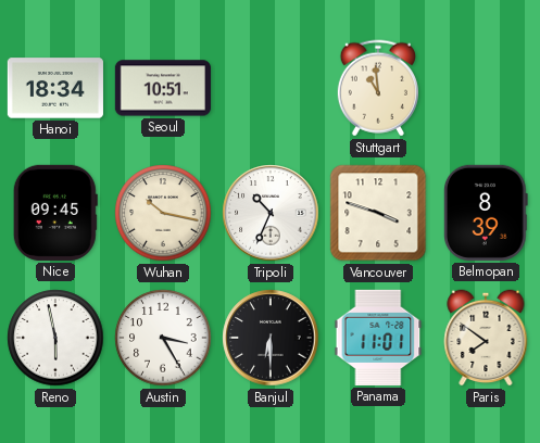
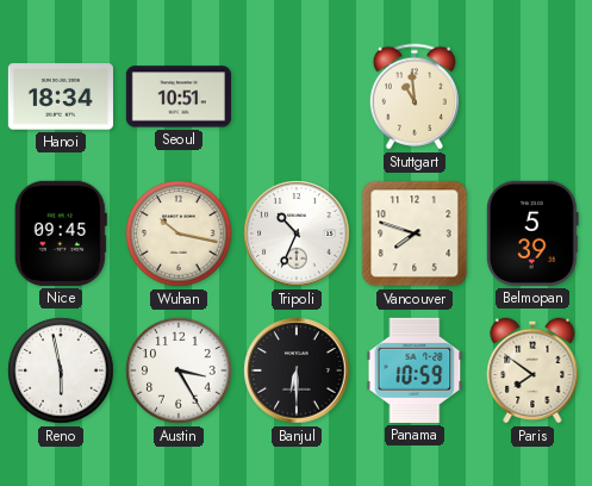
Vancouver: 3:48 -> 7:48
Belmopan: 8:39 -> 5:39
Panama: 11:01 -> 10:59
